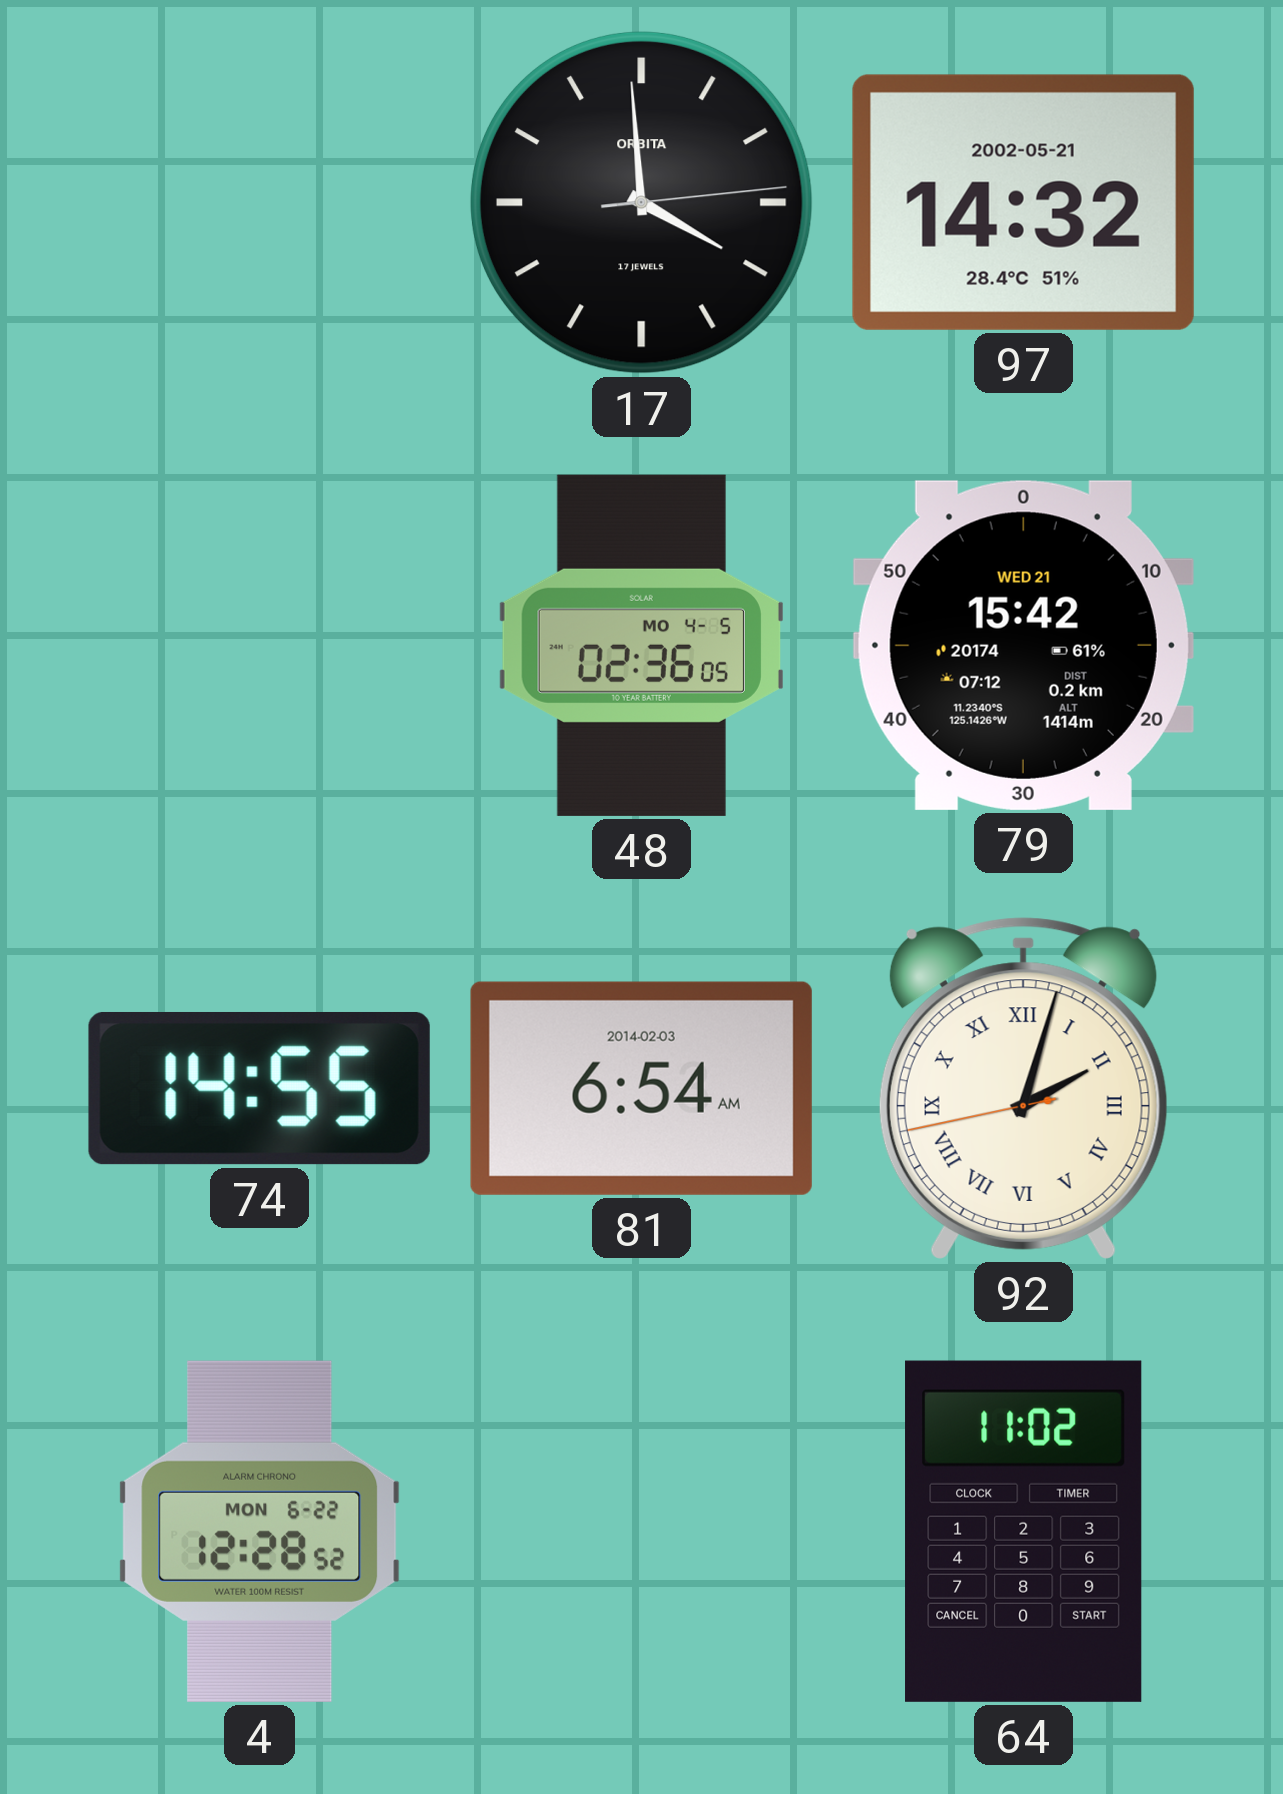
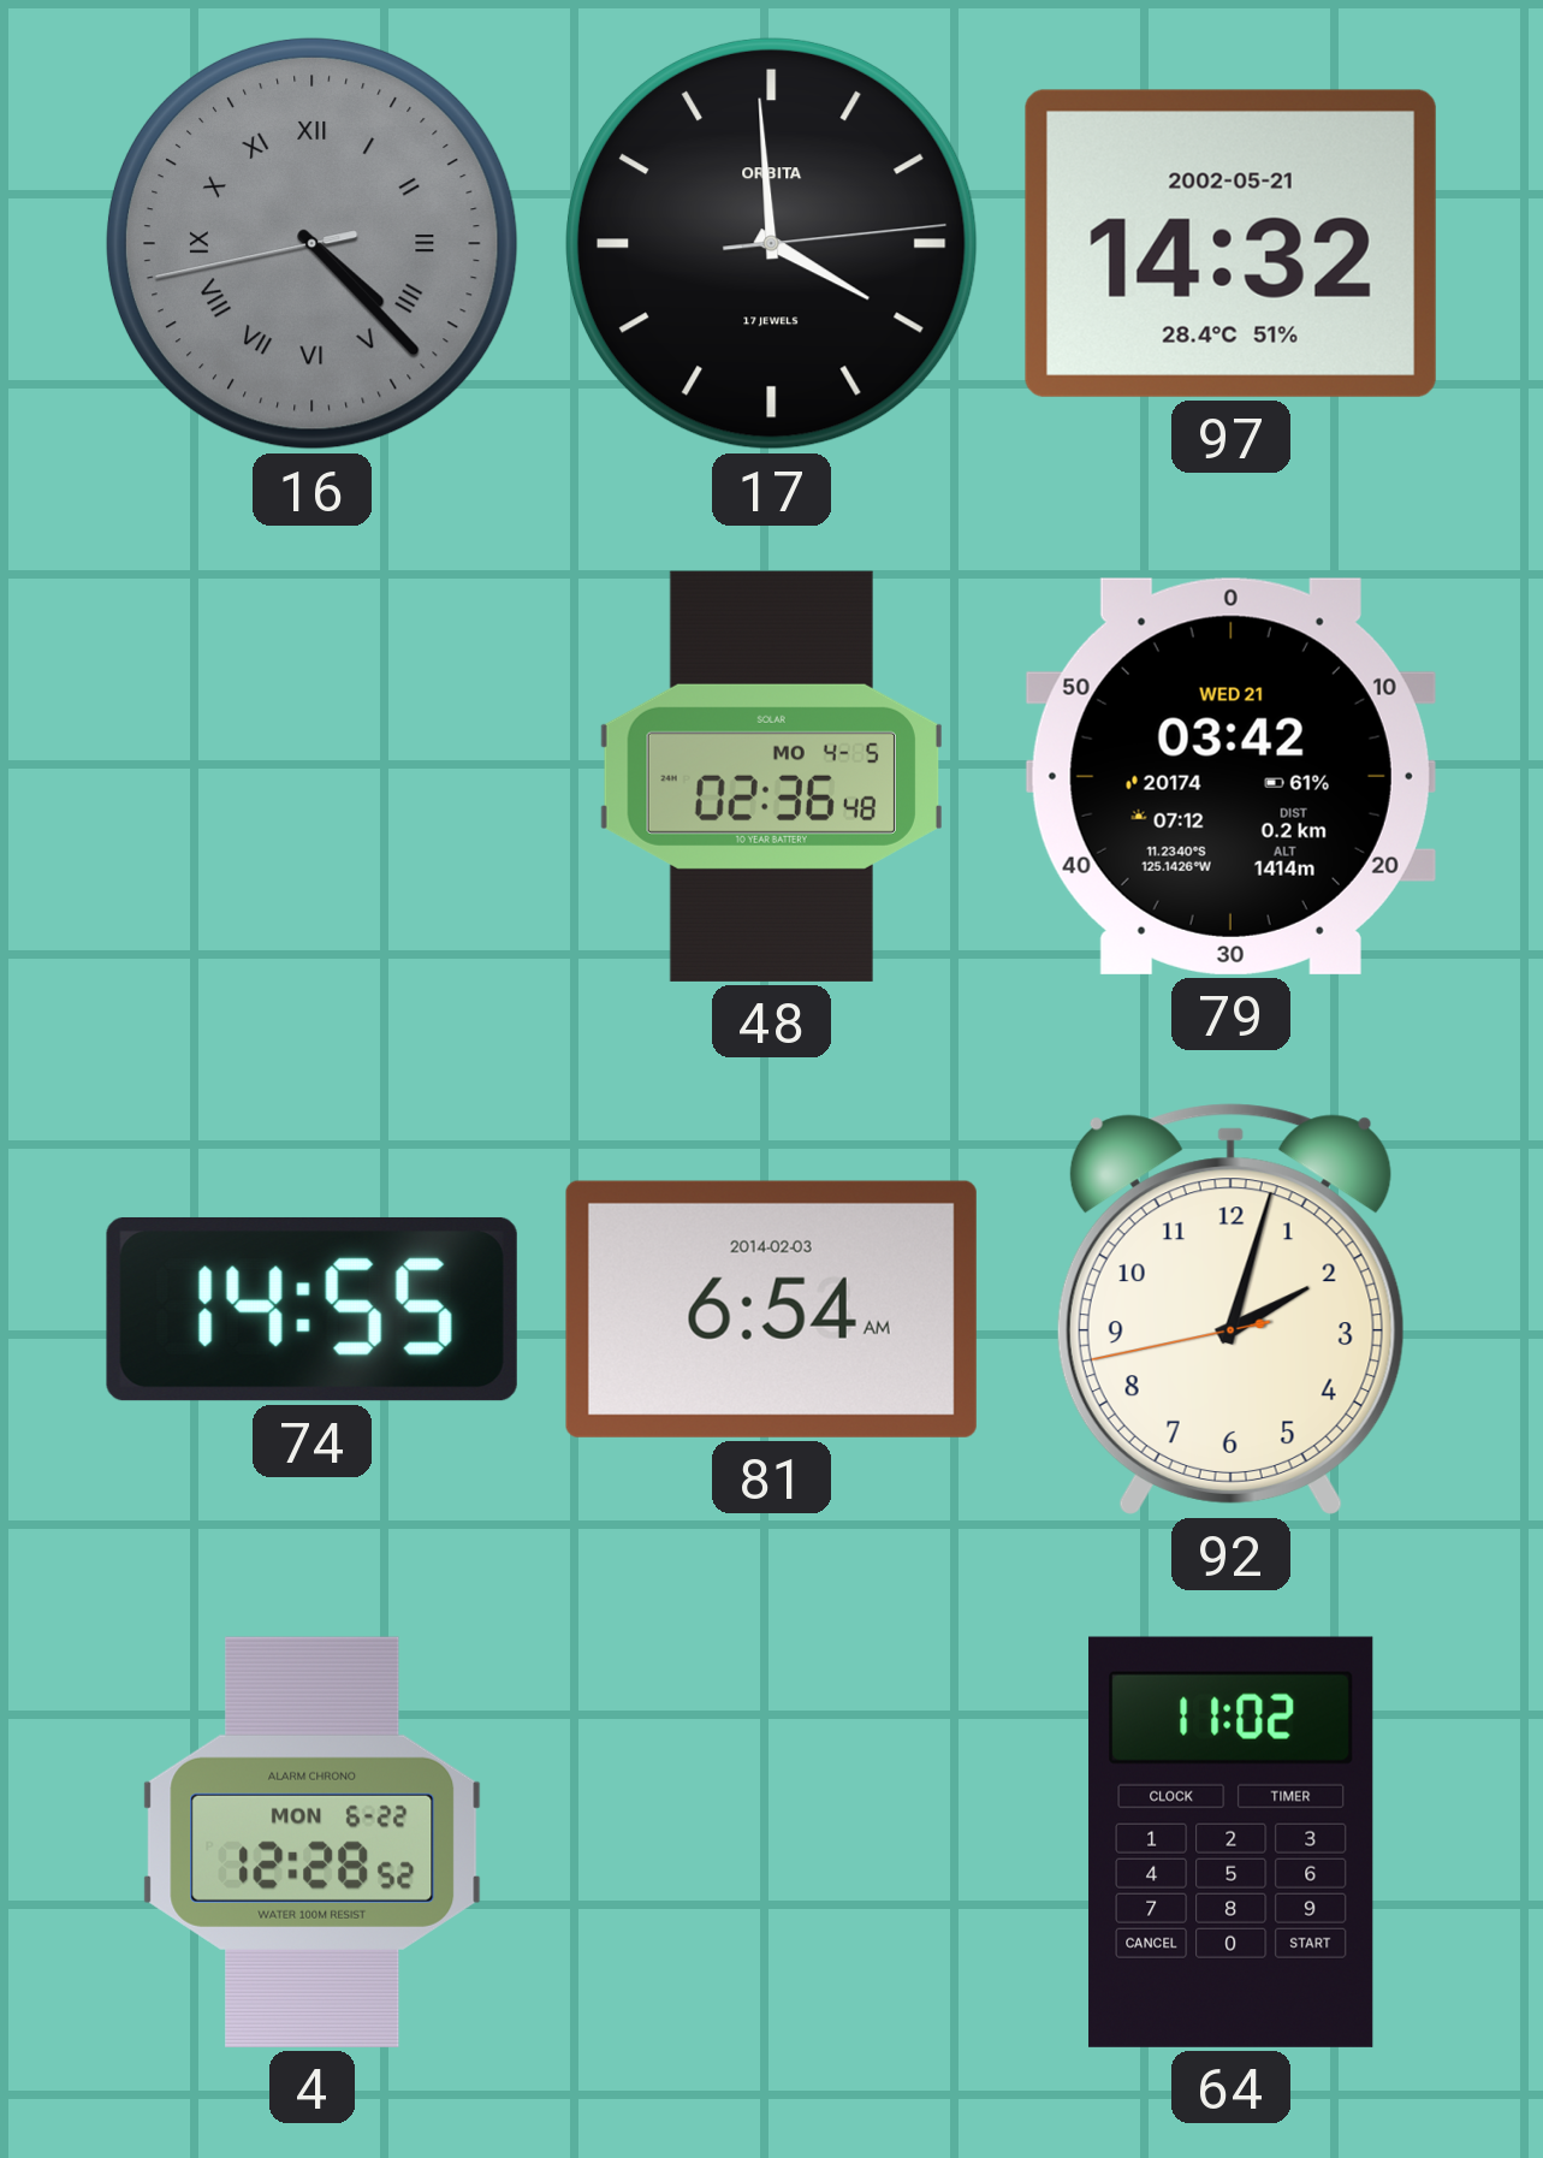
16: none -> 4:22
48: 02:36:05 -> 02:36:48
79: 15:42 -> 03:42
92 numerals: Roman -> Arabic
